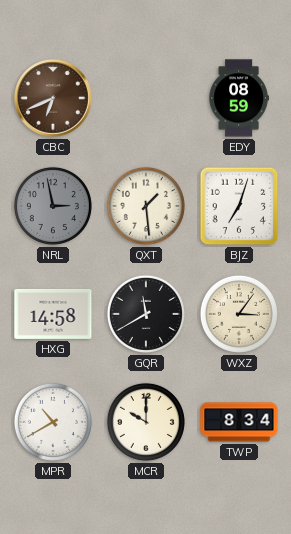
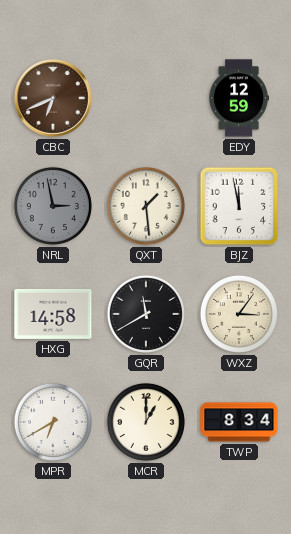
EDY: 08:59 -> 12:59
BJZ: 7:03 -> 11:58
MPR: 10:40 -> 6:40
MCR: 10:00 -> 1:00
